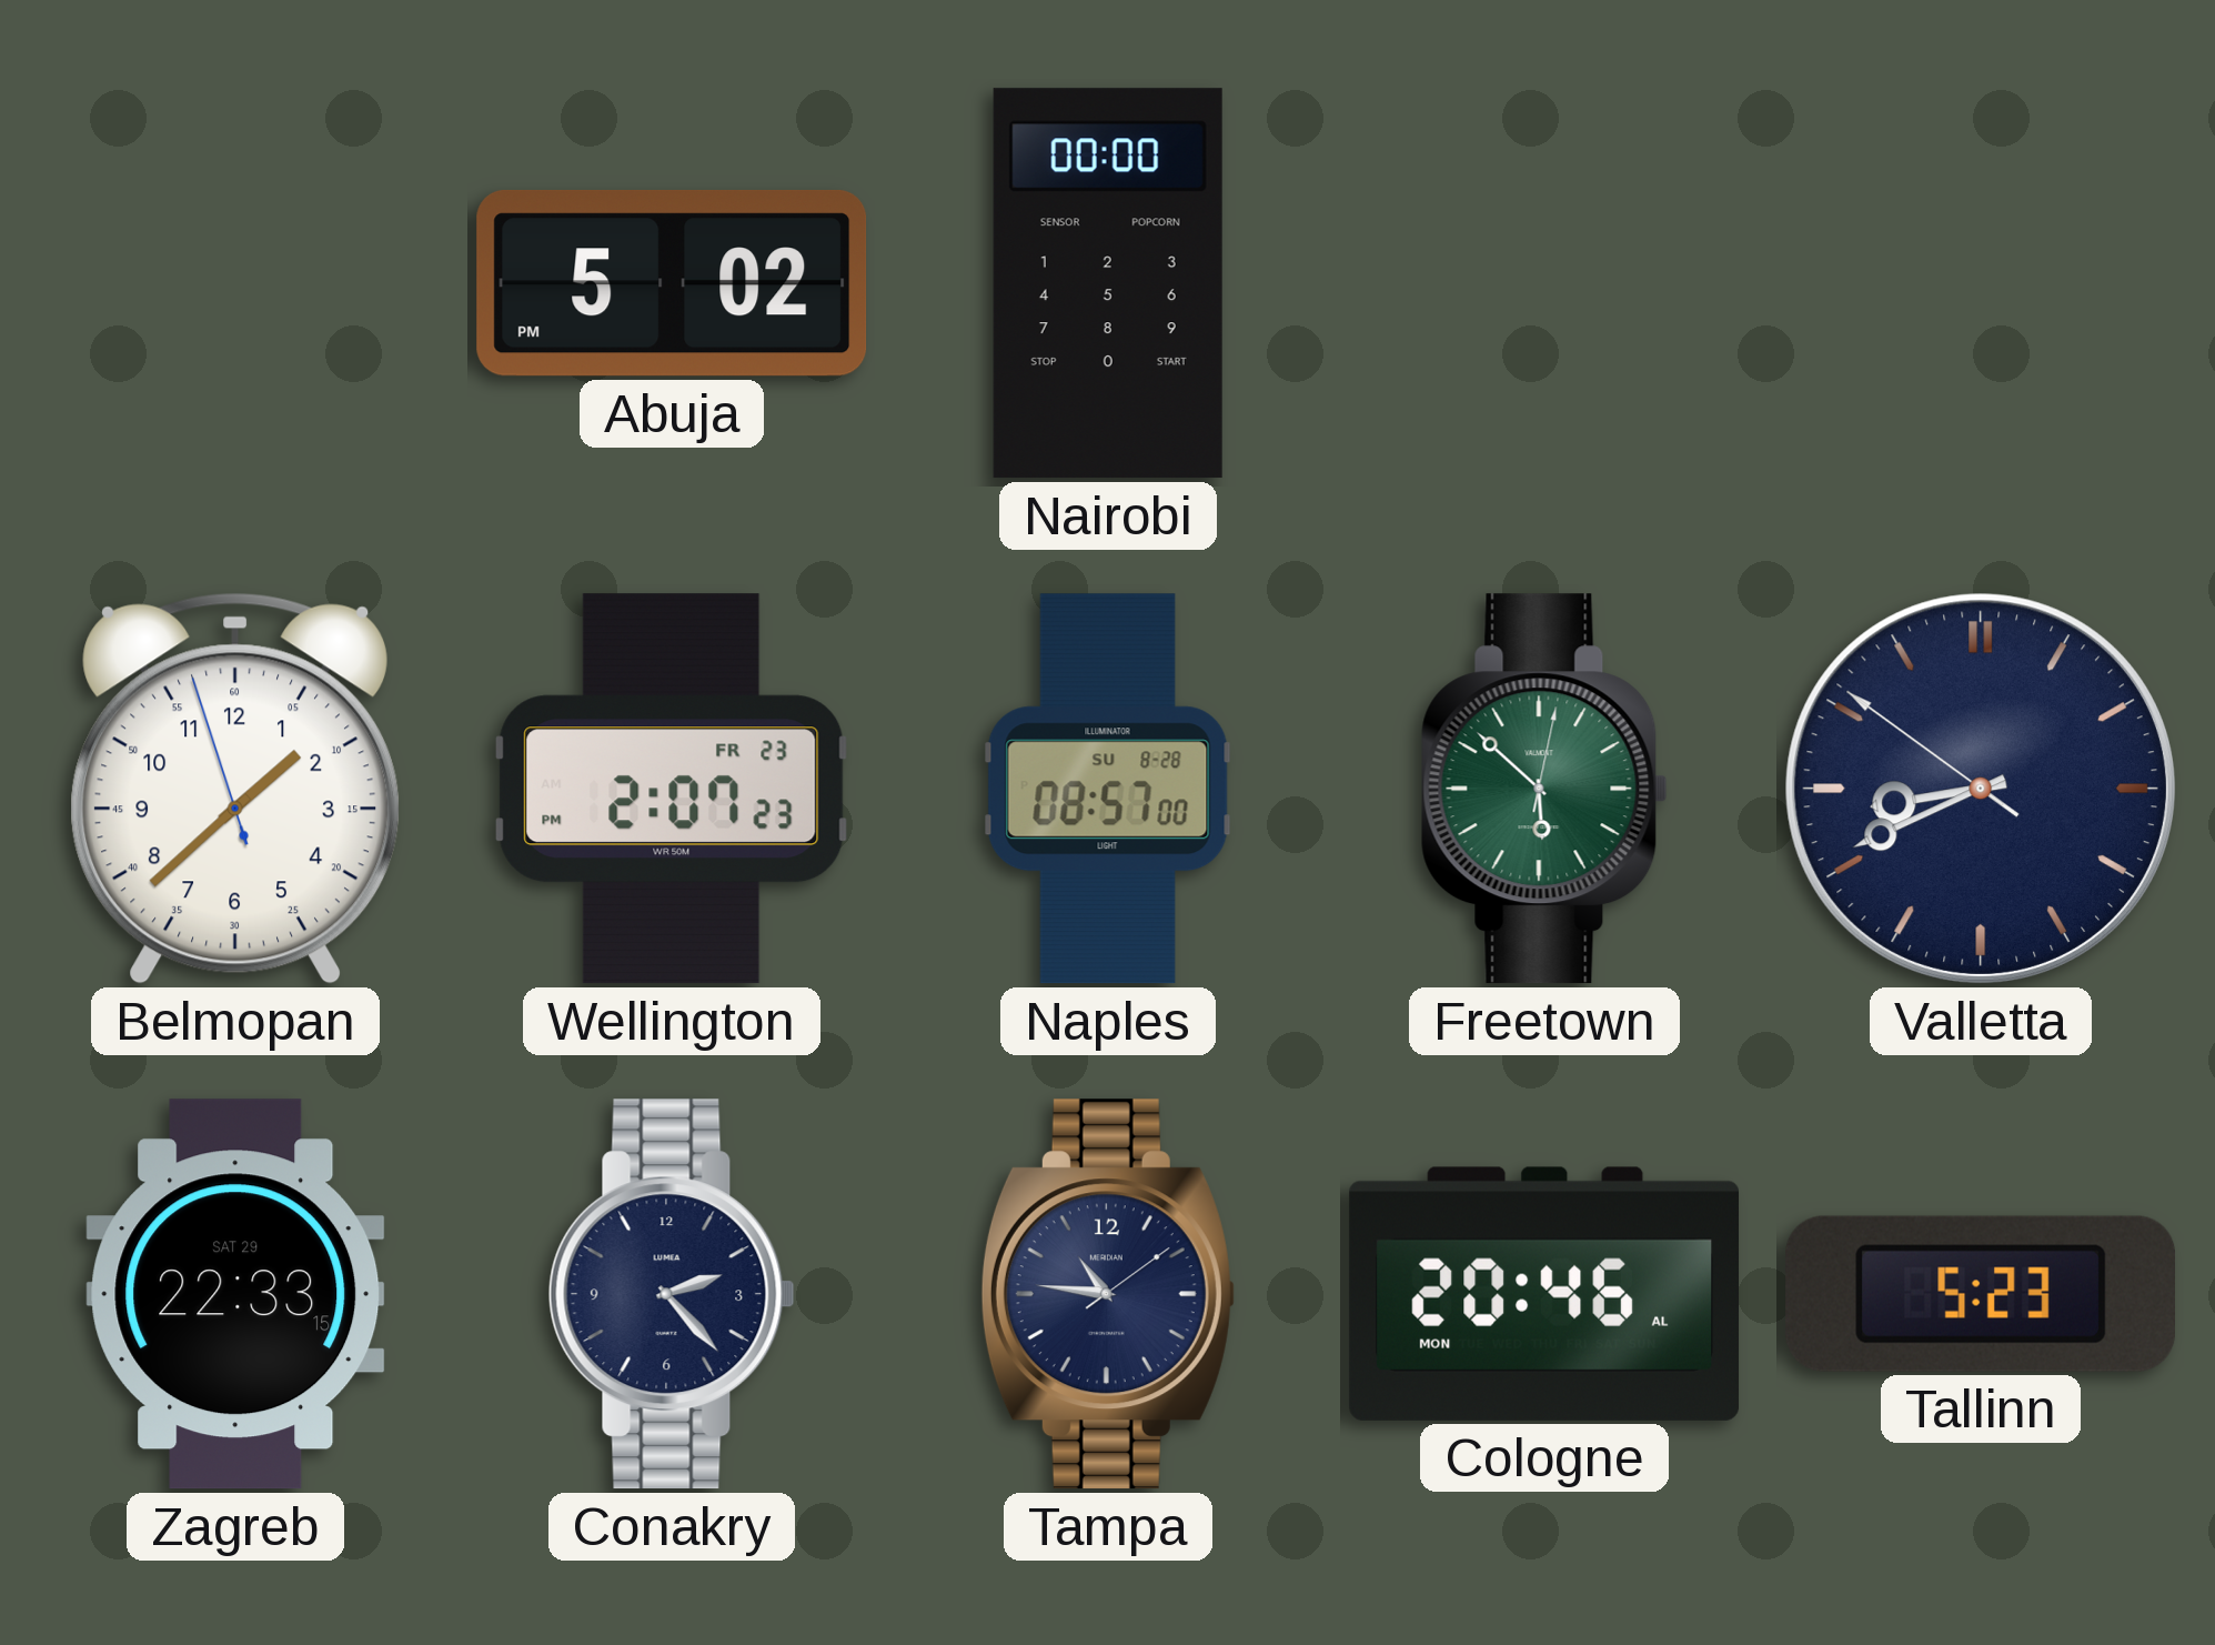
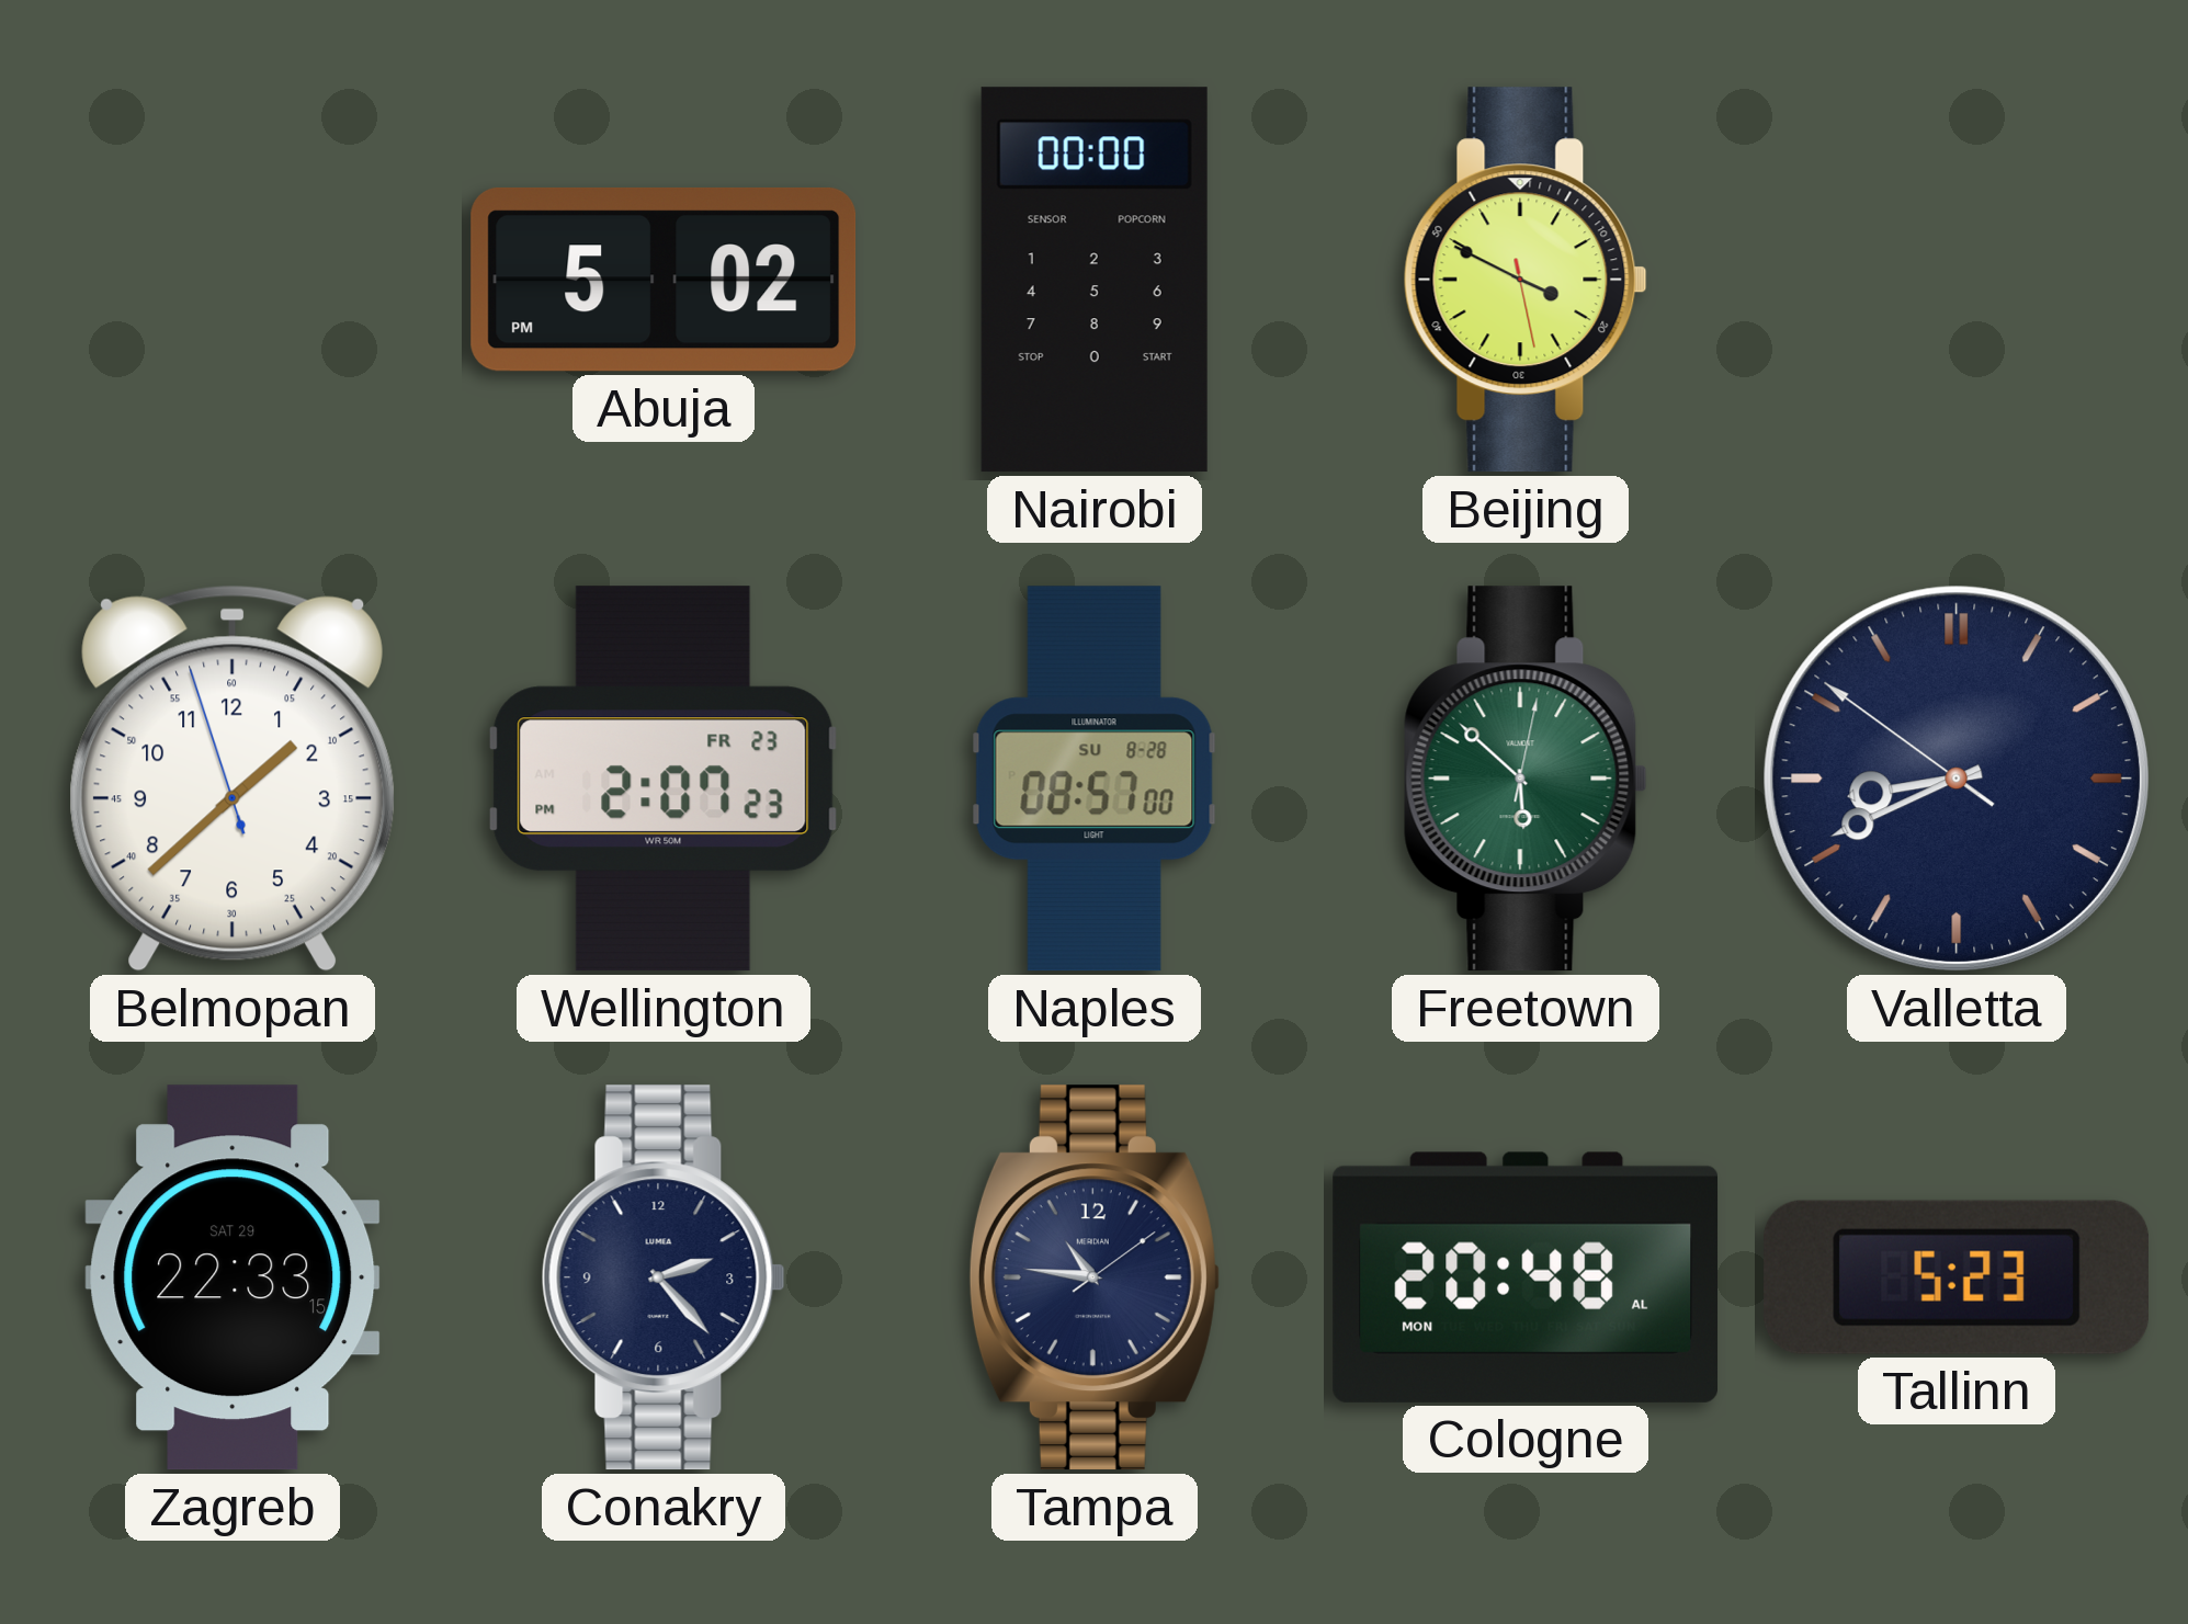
Beijing: none -> 3:49
Cologne: 20:46 -> 20:48
